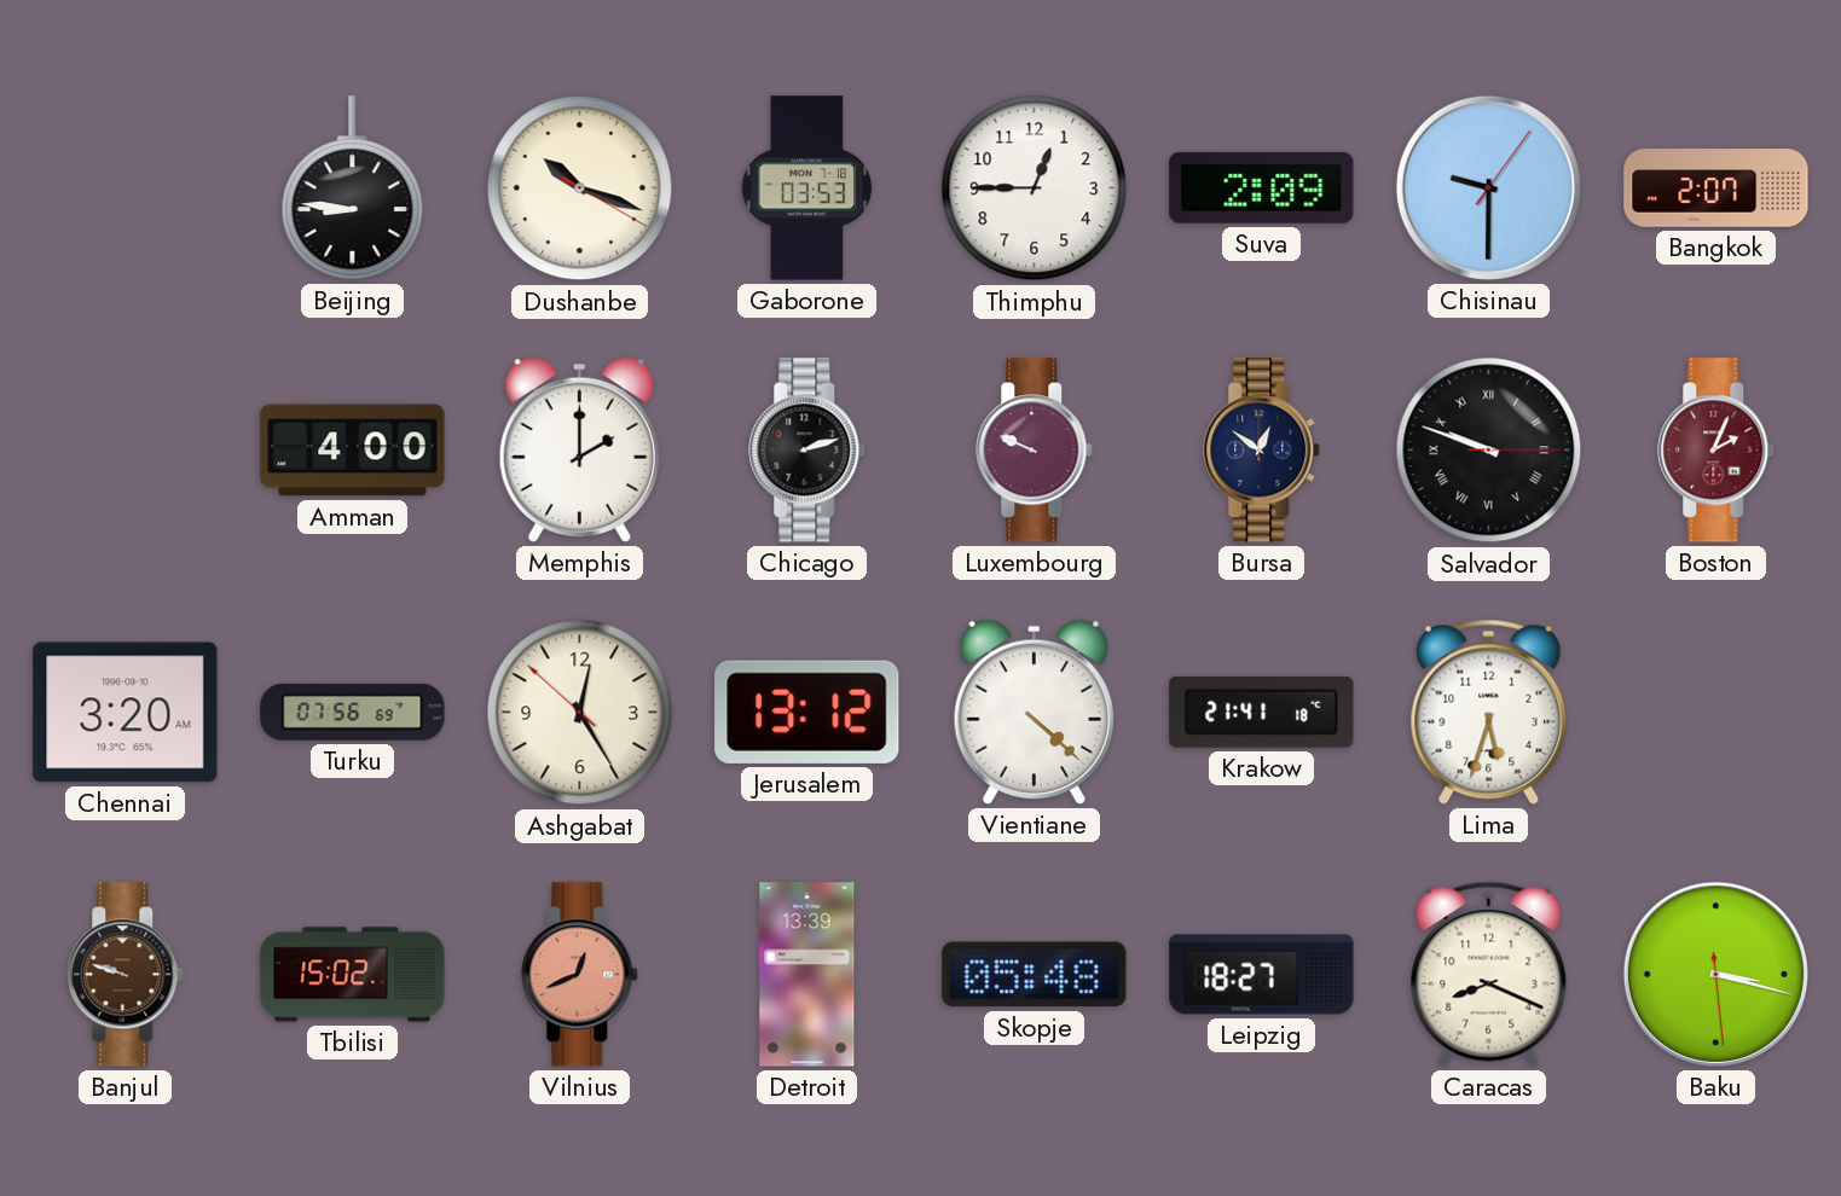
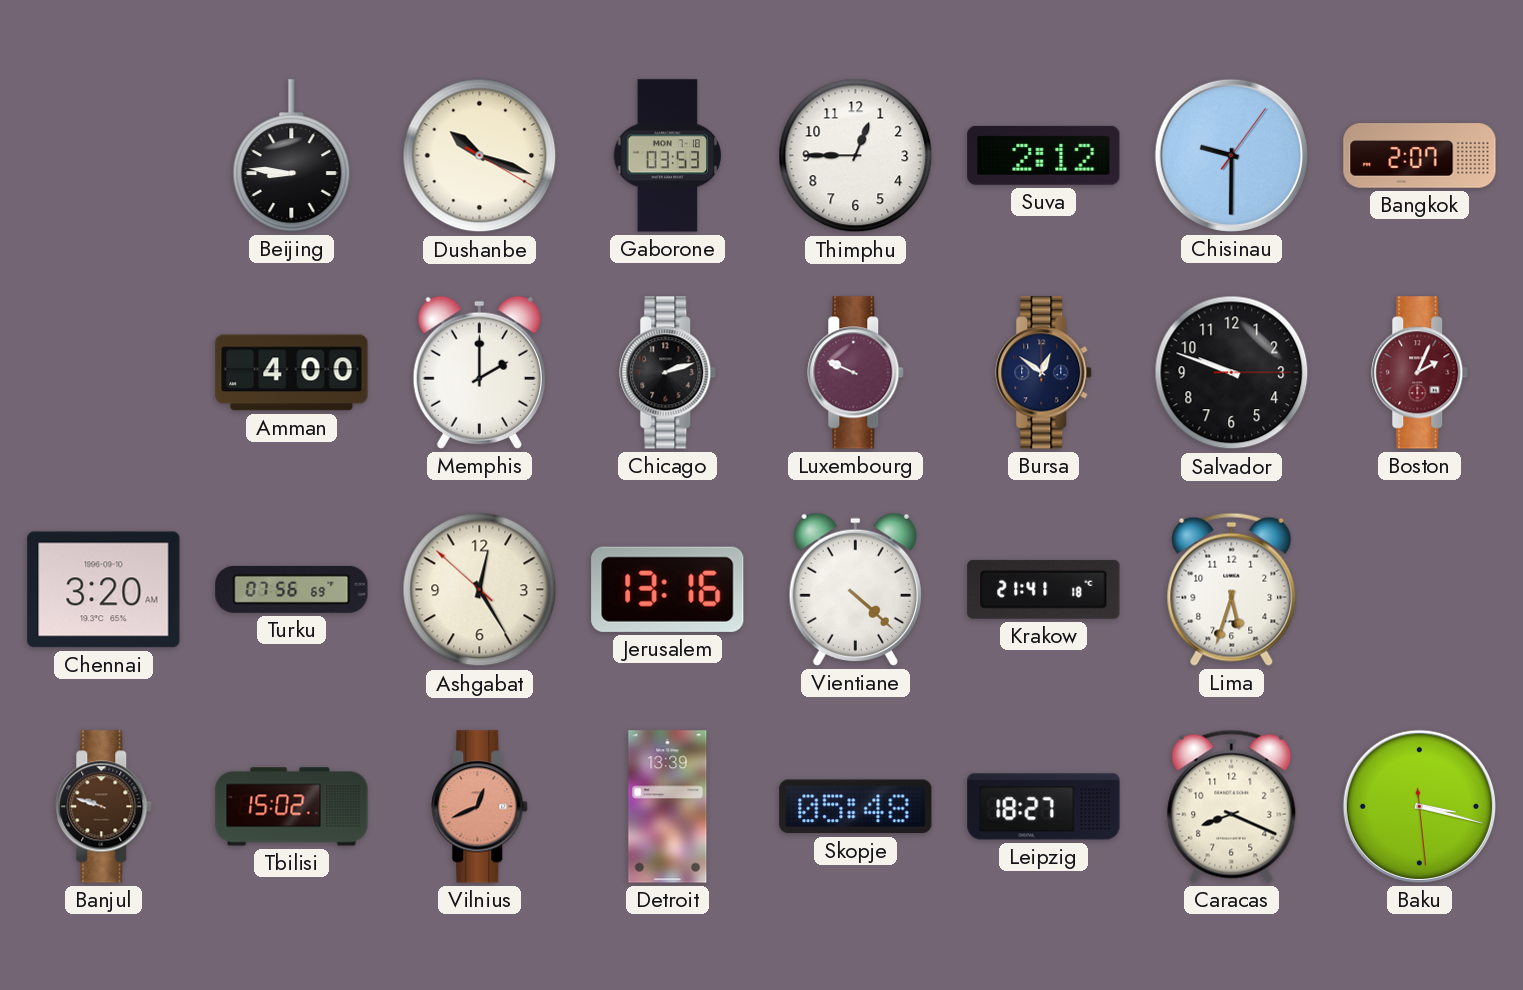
Suva: 2:09 -> 2:12
Salvador numerals: Roman -> Arabic
Jerusalem: 13:12 -> 13:16
